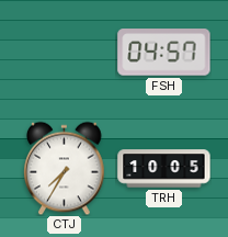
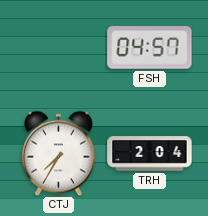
TRH: 10:05 -> 2:04
